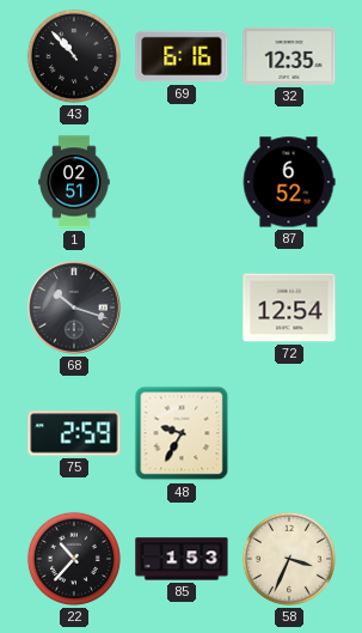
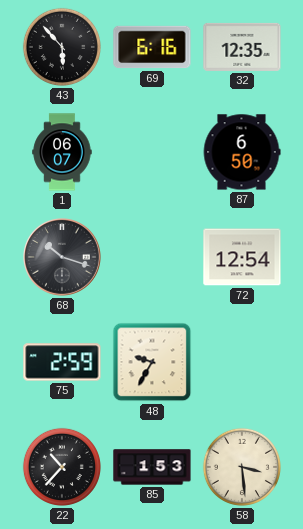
43: 10:53 -> 5:53
1: 02:51 -> 06:07
87: 6:52 -> 6:50
58: 3:34 -> 3:29
